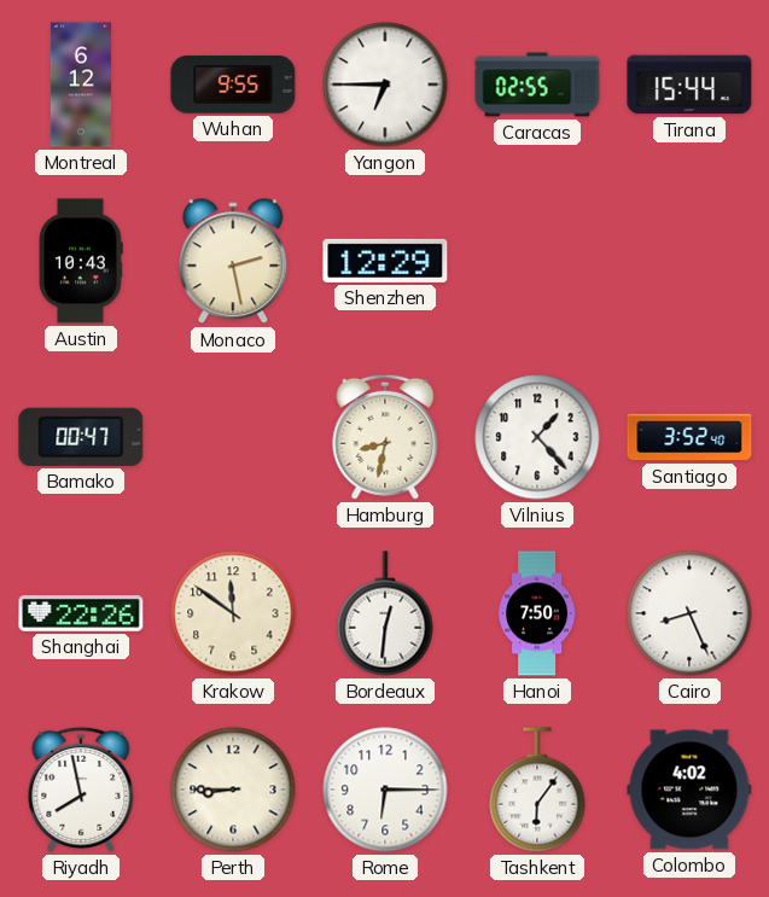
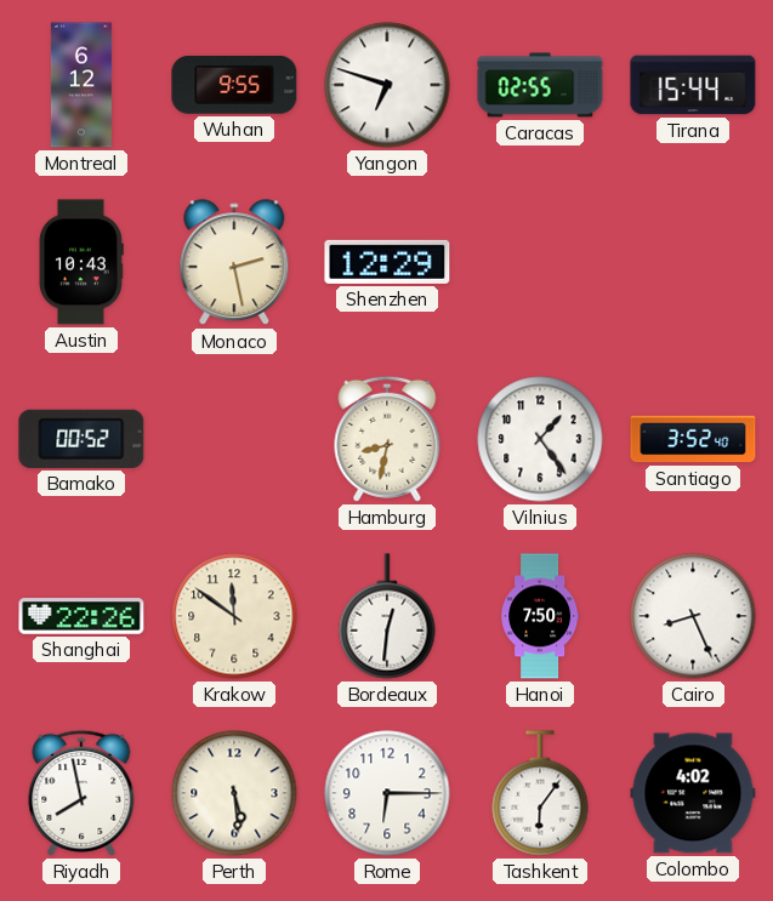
Yangon: 6:45 -> 6:48
Bamako: 00:47 -> 00:52
Vilnius: 1:23 -> 1:24
Perth: 8:45 -> 5:29
